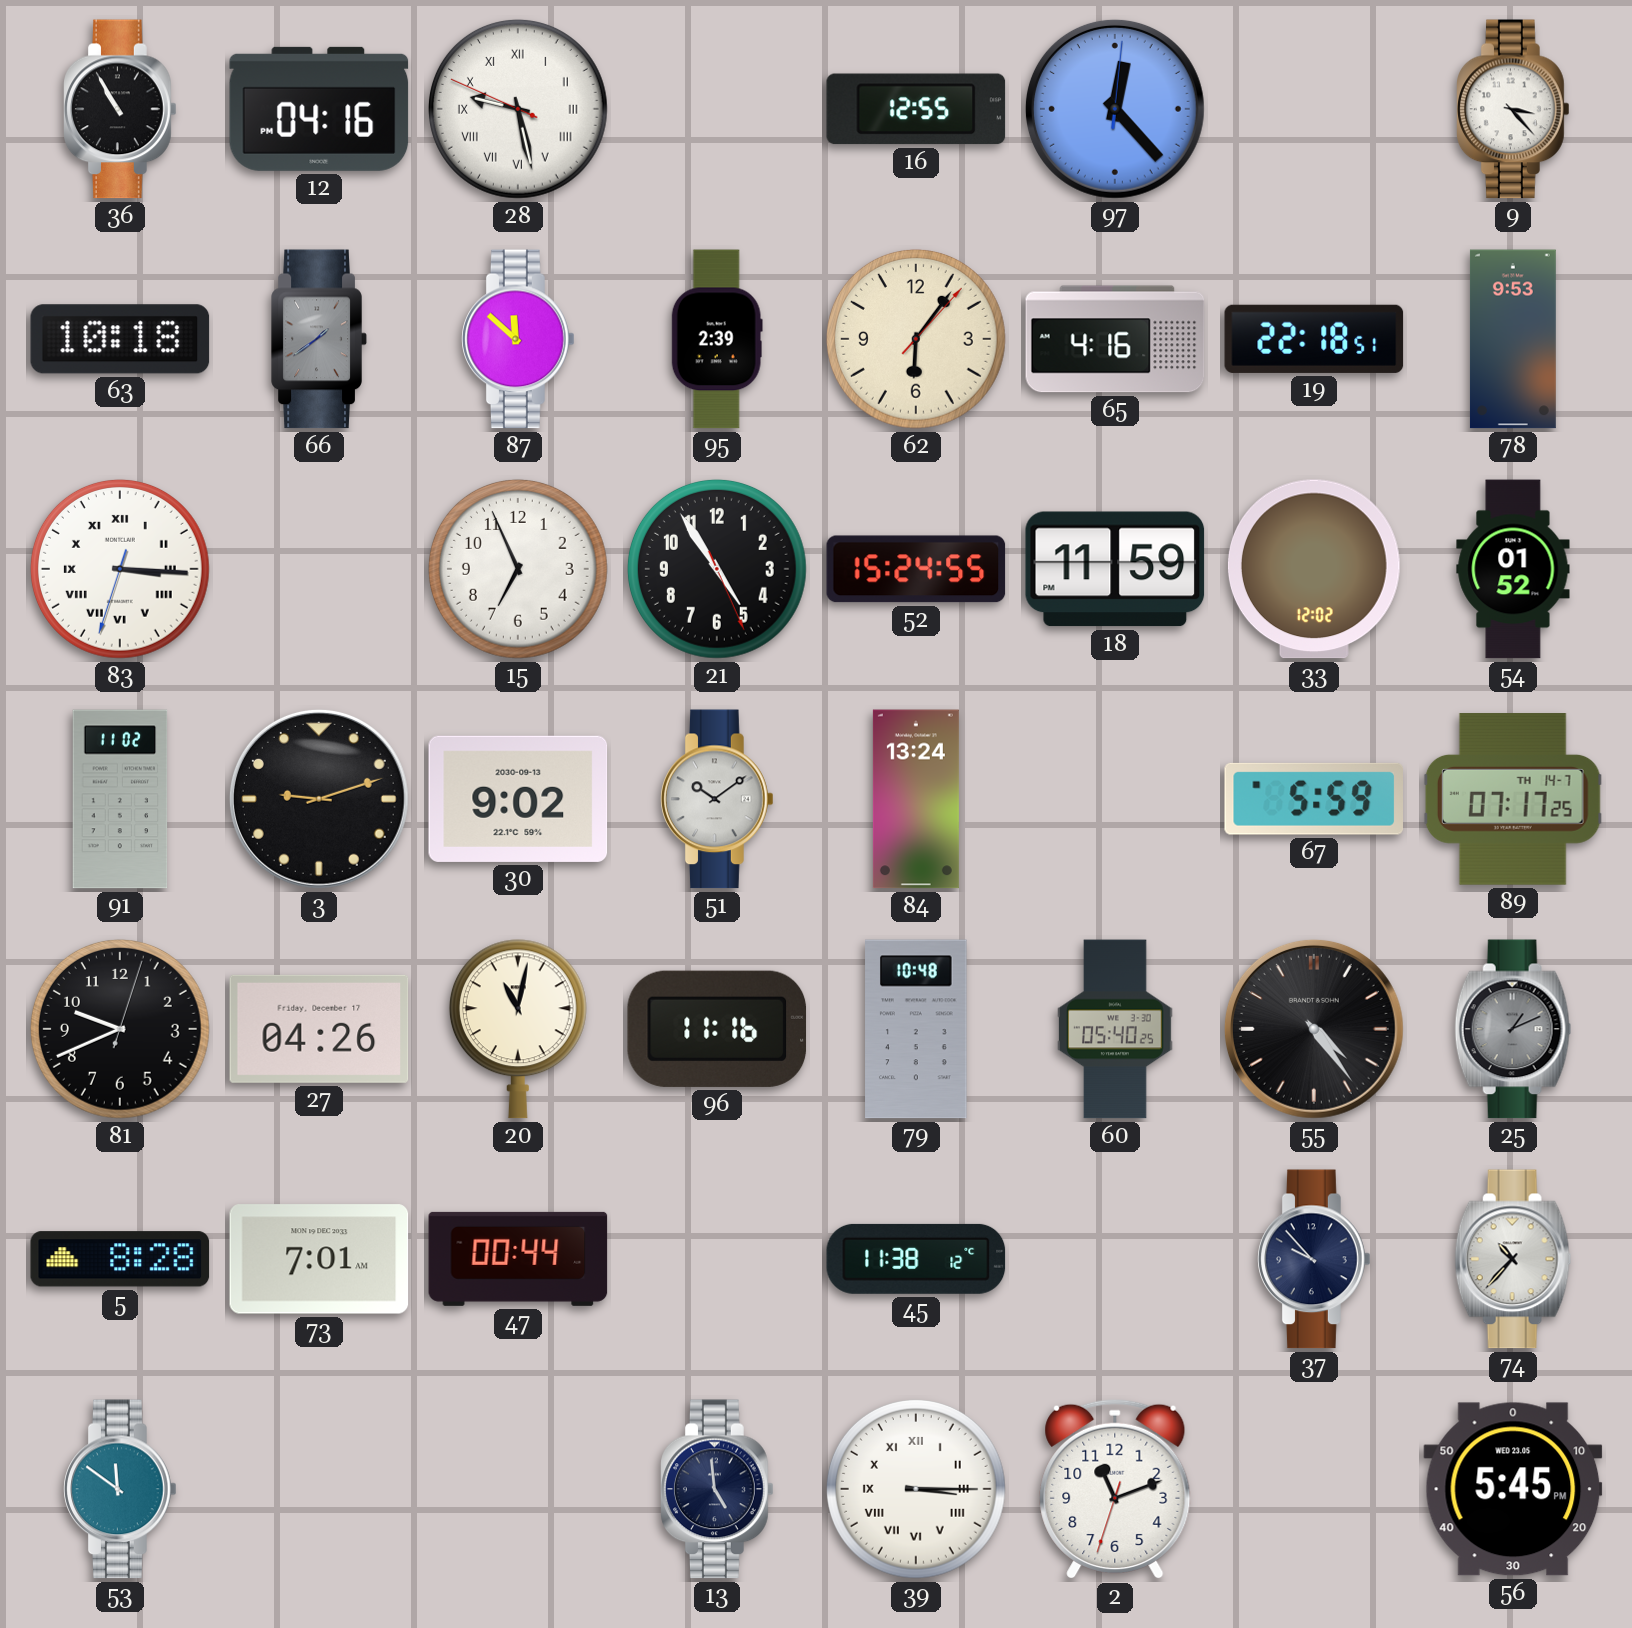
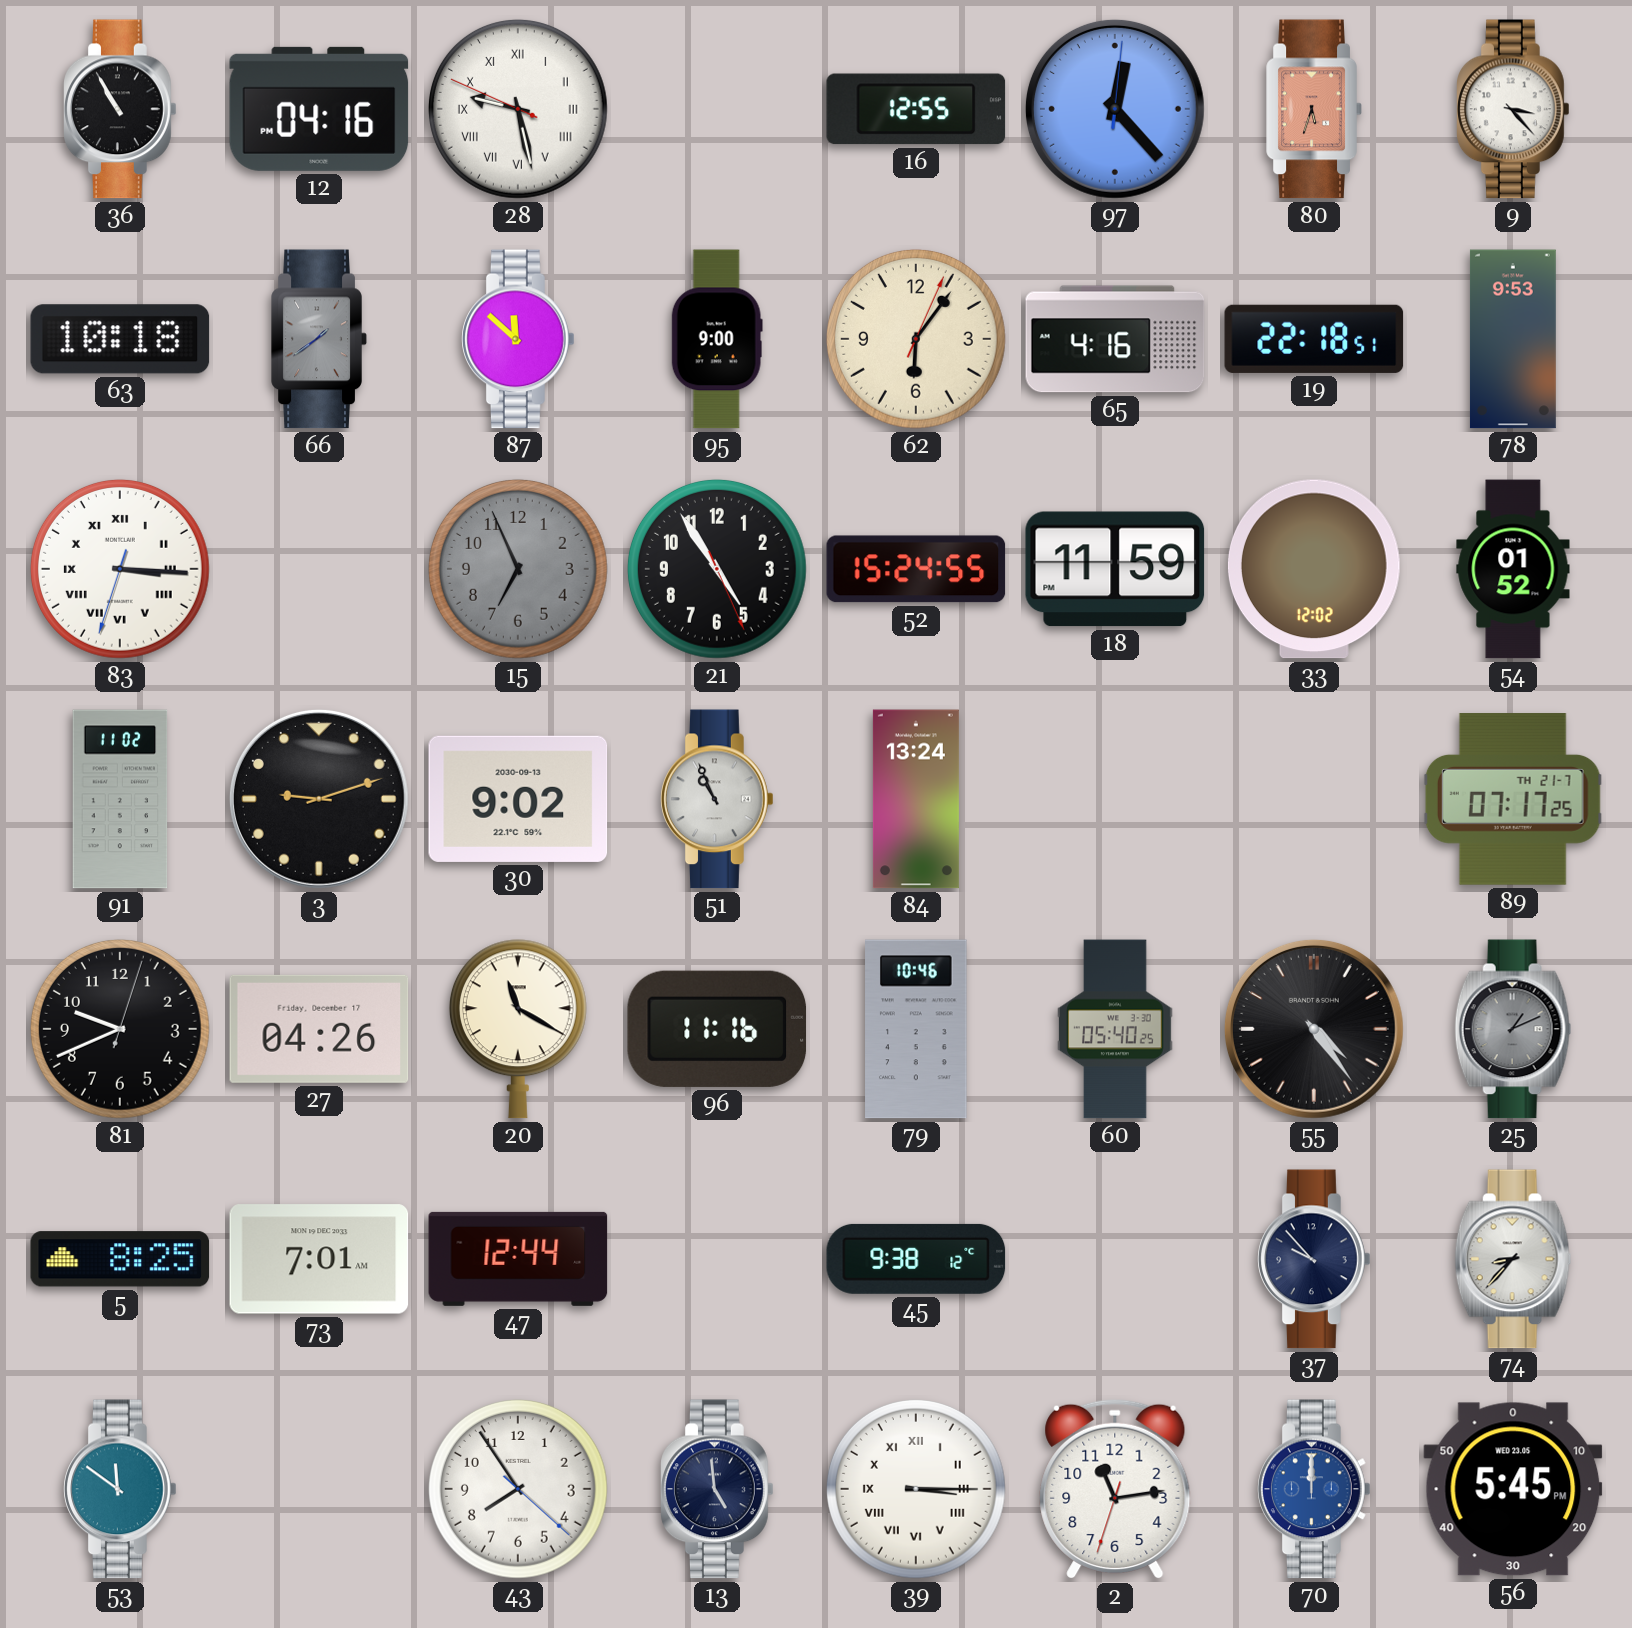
80: none -> 5:33
95: 2:39 -> 9:00
62: 6:06:07 -> 6:06:04
15 dial: white -> grey
51: 10:09 -> 10:56
67: 5:59 -> none
89 date: TH 14-7 -> TH 21-7
20: 11:02 -> 11:20
79: 10:48 -> 10:46
5: 8:28 -> 8:25
47: 00:44 -> 12:44
45: 11:38 -> 9:38
74: 10:37 -> 8:37
43: none -> 7:54
2: 11:11 -> 11:13
70: none -> 12:00
